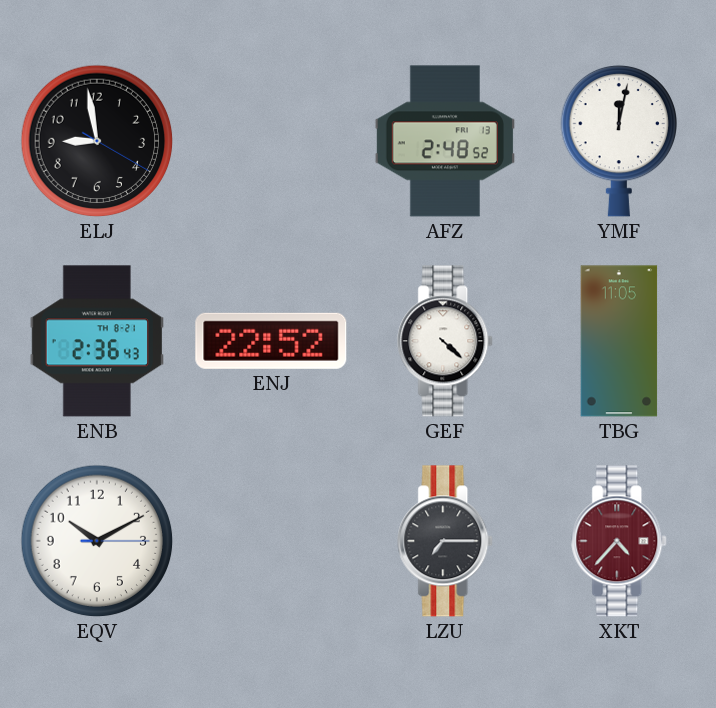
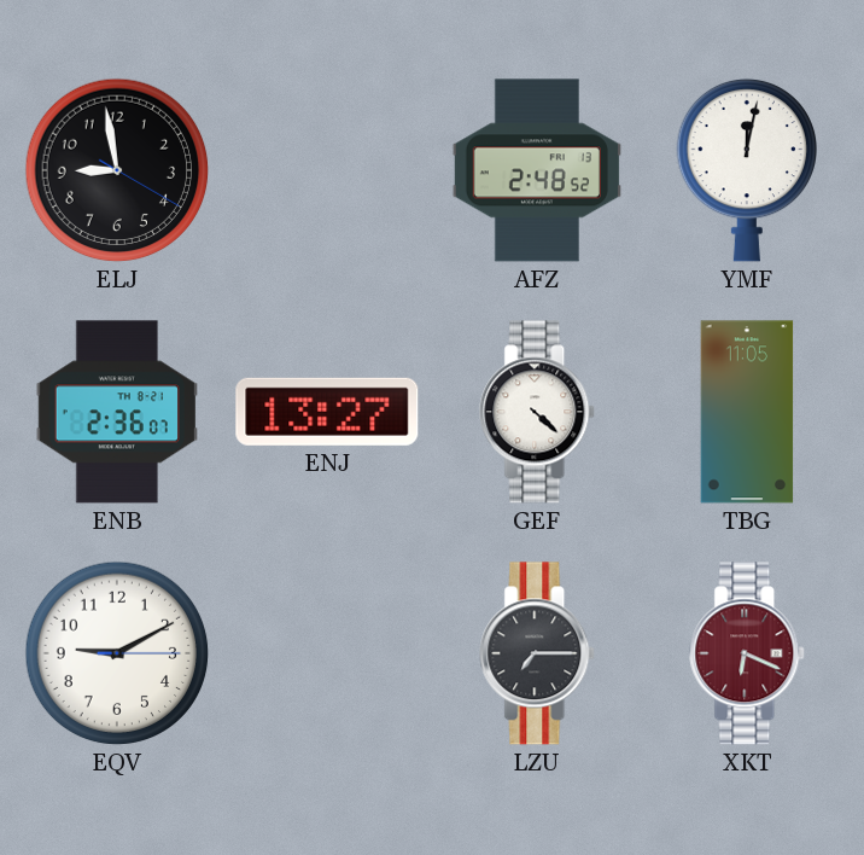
ENB: 2:36:43 -> 2:36:07
ENJ: 22:52 -> 13:27
EQV: 10:10 -> 9:10
XKT: 4:37 -> 6:19
